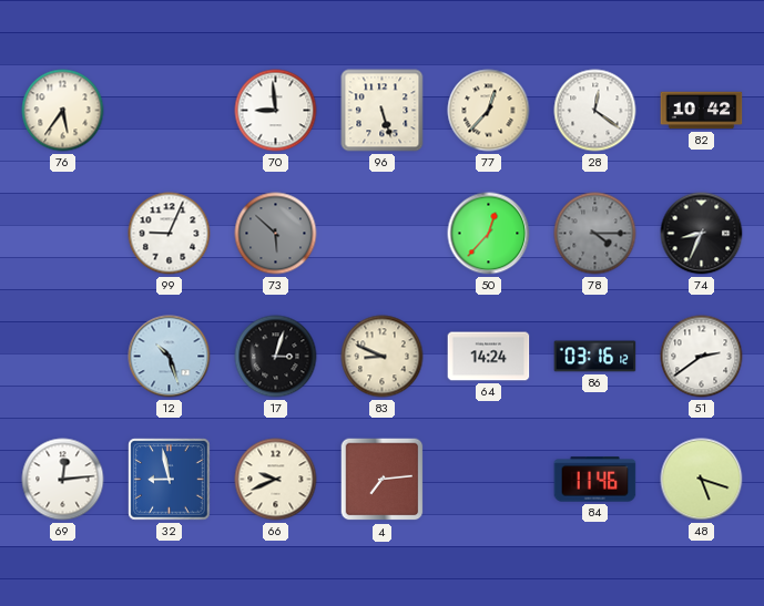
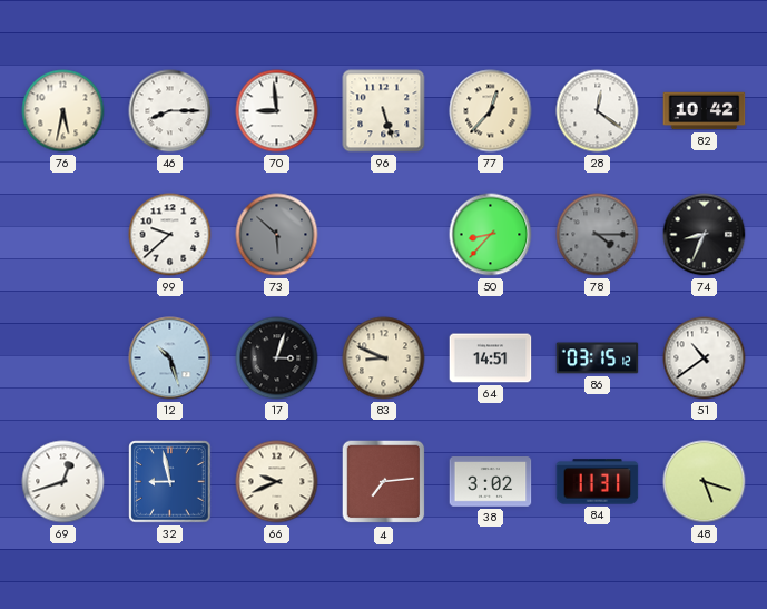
76: 5:36 -> 5:32
46: none -> 8:15
99: 9:04 -> 9:38
50: 12:37 -> 8:37
64: 14:24 -> 14:51
86: 03:16 -> 03:15
51: 2:39 -> 10:39
69: 12:14 -> 12:42
38: none -> 3:02
84: 11:46 -> 11:31
